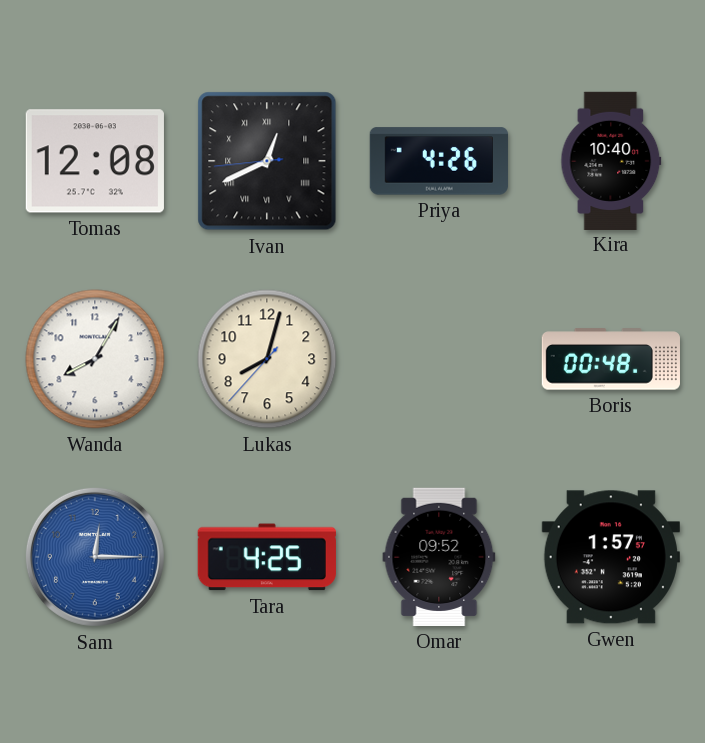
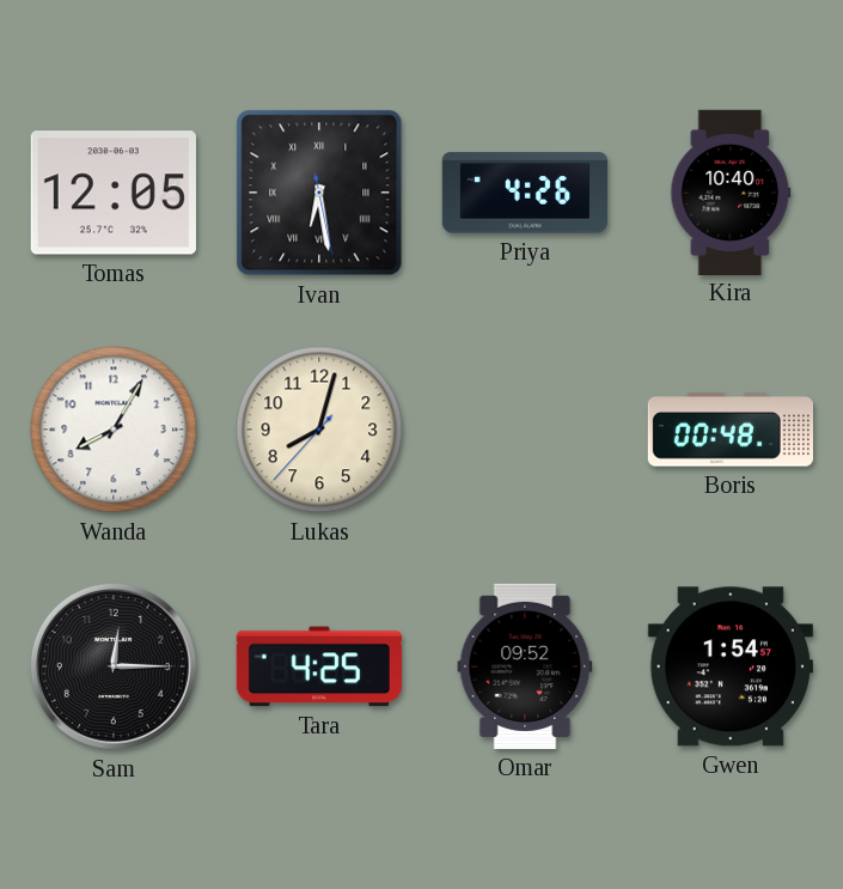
Tomas: 12:08 -> 12:05
Ivan: 12:40 -> 6:28
Sam dial: blue -> black
Gwen: 1:57 -> 1:54
